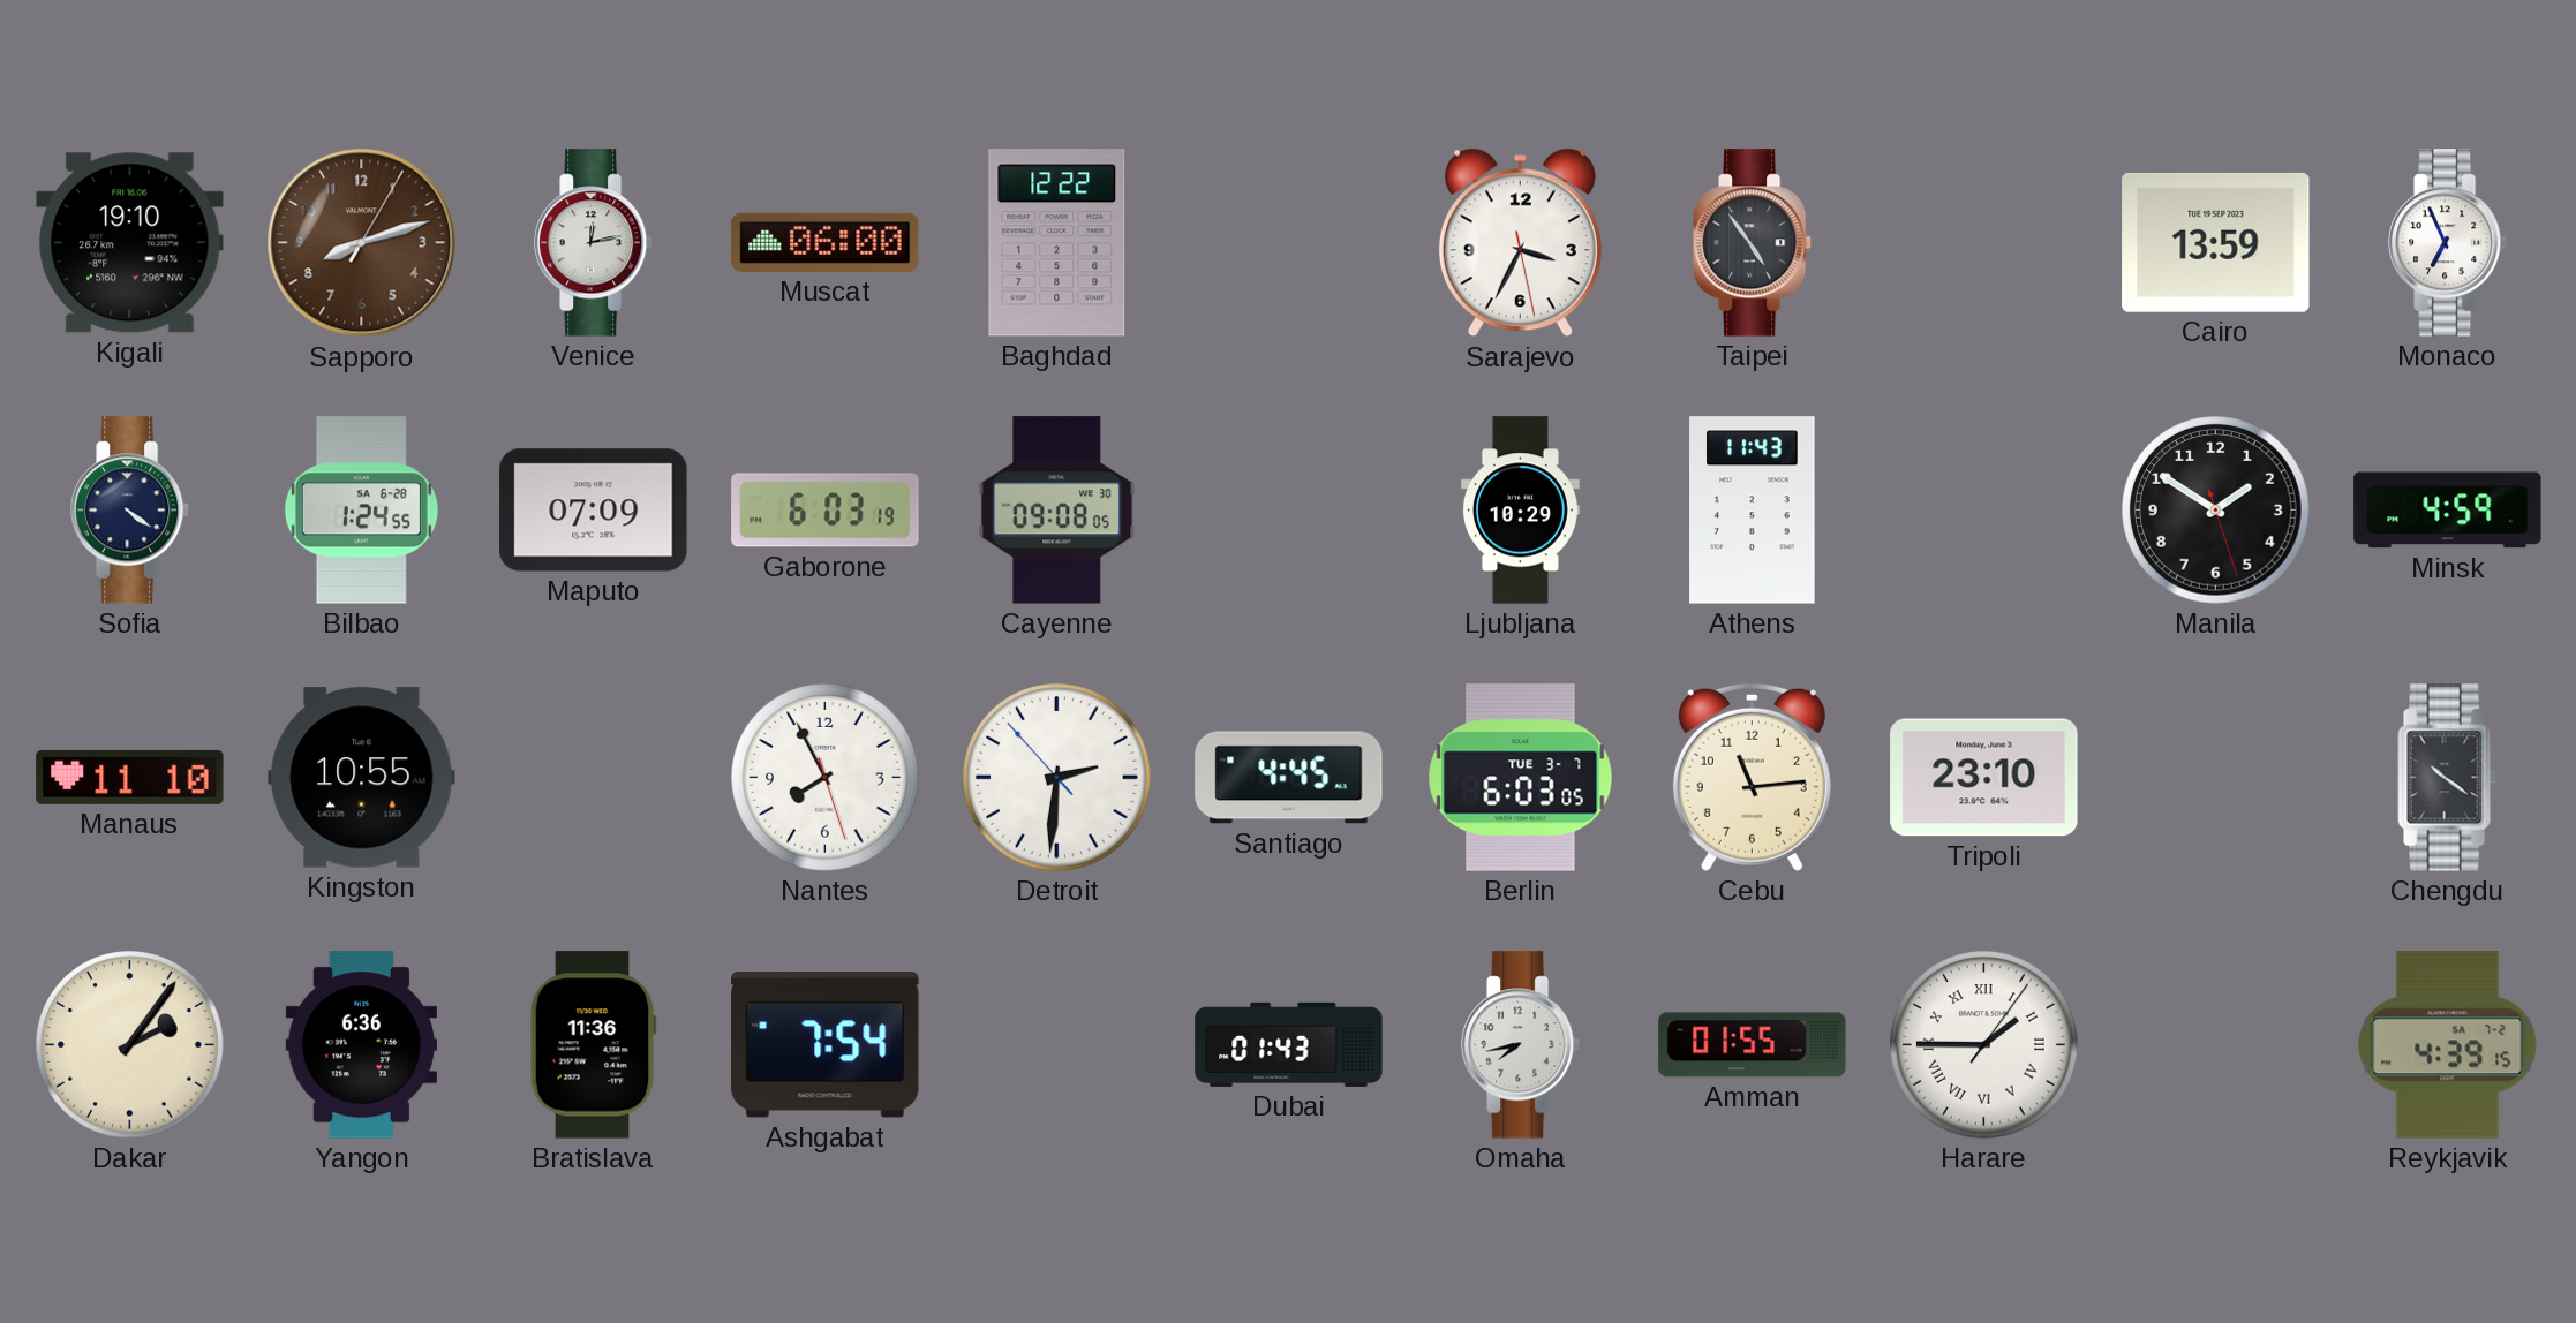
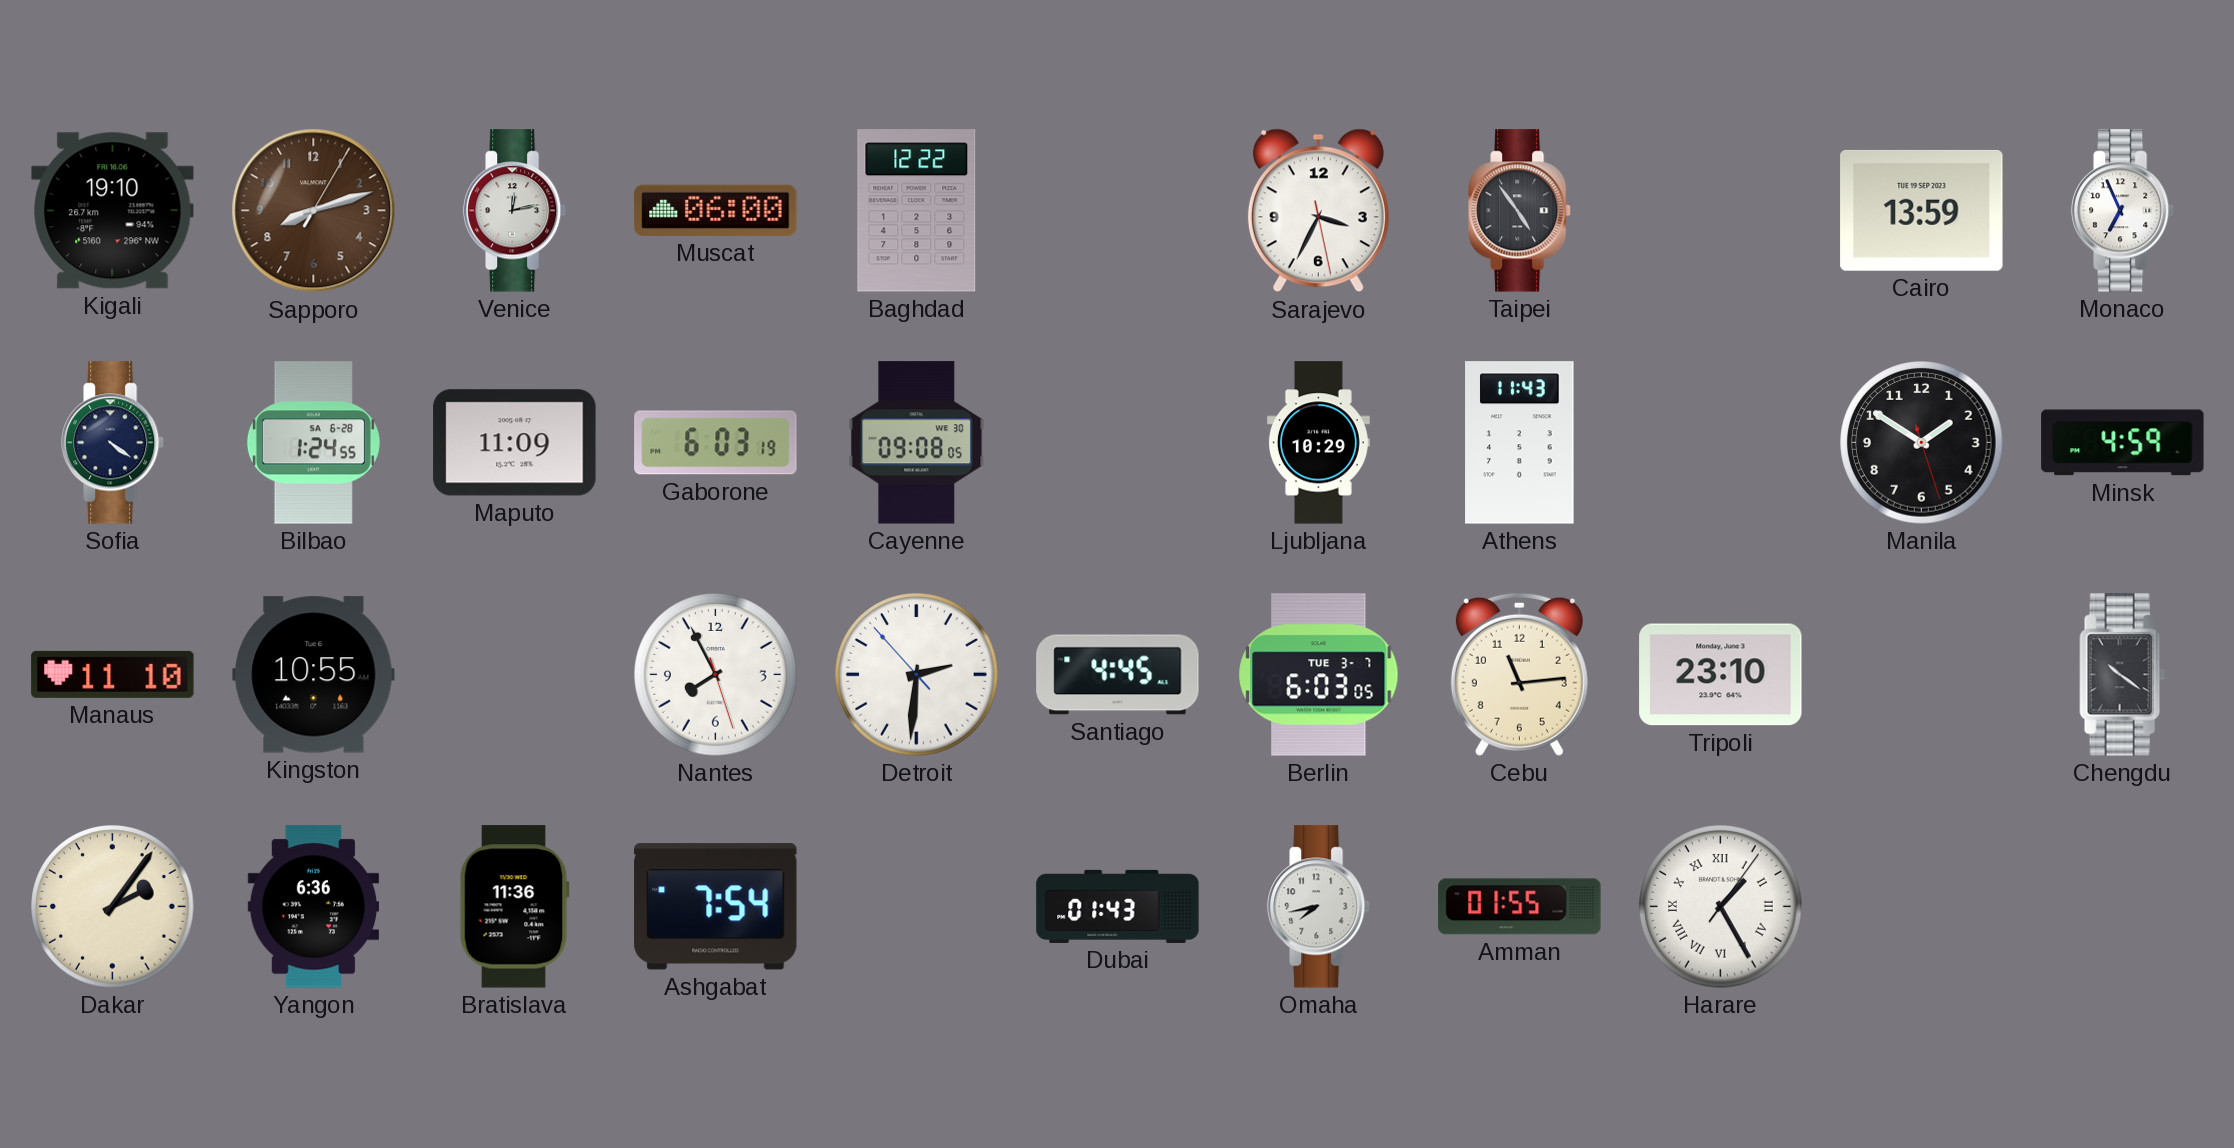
Maputo: 07:09 -> 11:09
Harare: 1:45 -> 1:25
Reykjavik: 4:39 -> none
